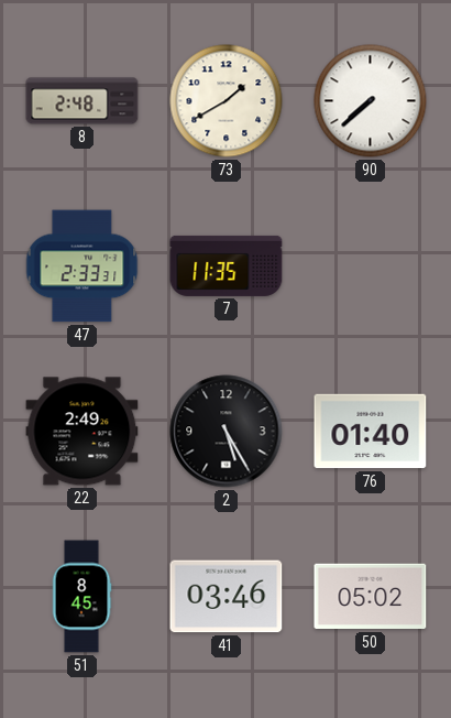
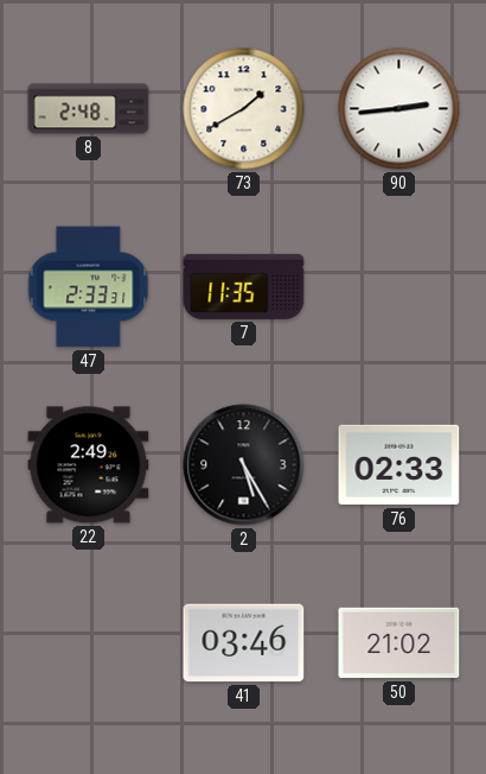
90: 7:38 -> 2:44
76: 01:40 -> 02:33
51: 8:45 -> none
50: 05:02 -> 21:02
